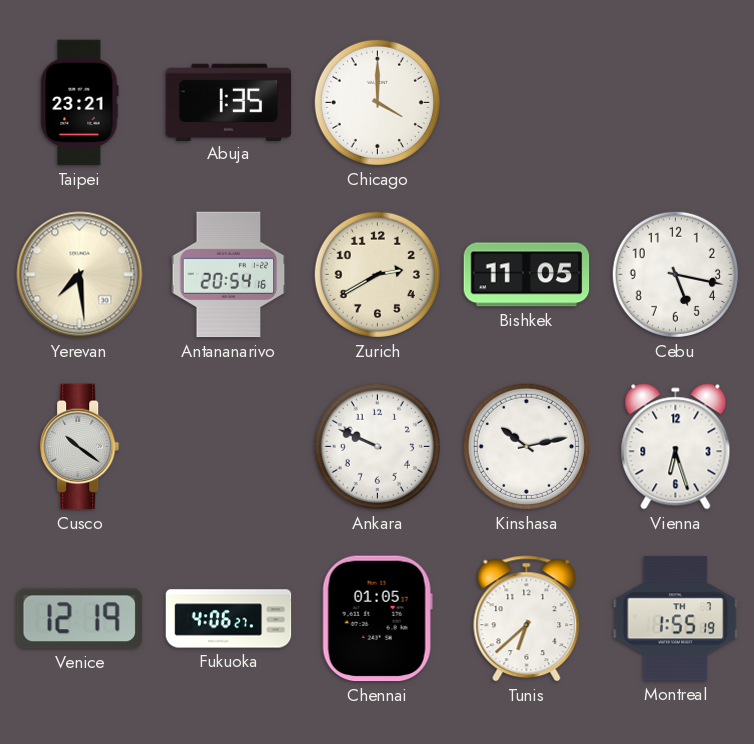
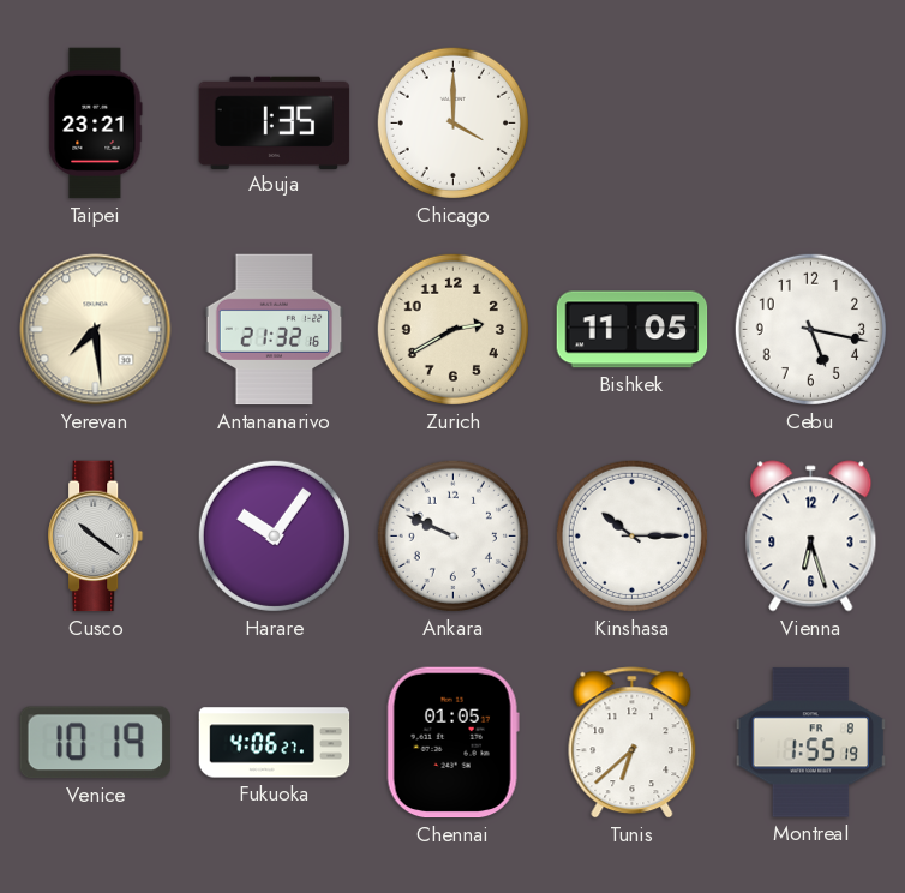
Antananarivo: 20:54 -> 21:32
Harare: none -> 10:06
Kinshasa: 10:13 -> 10:15
Venice: 12:19 -> 10:19
Montreal date: TH 7 -> FR 8
